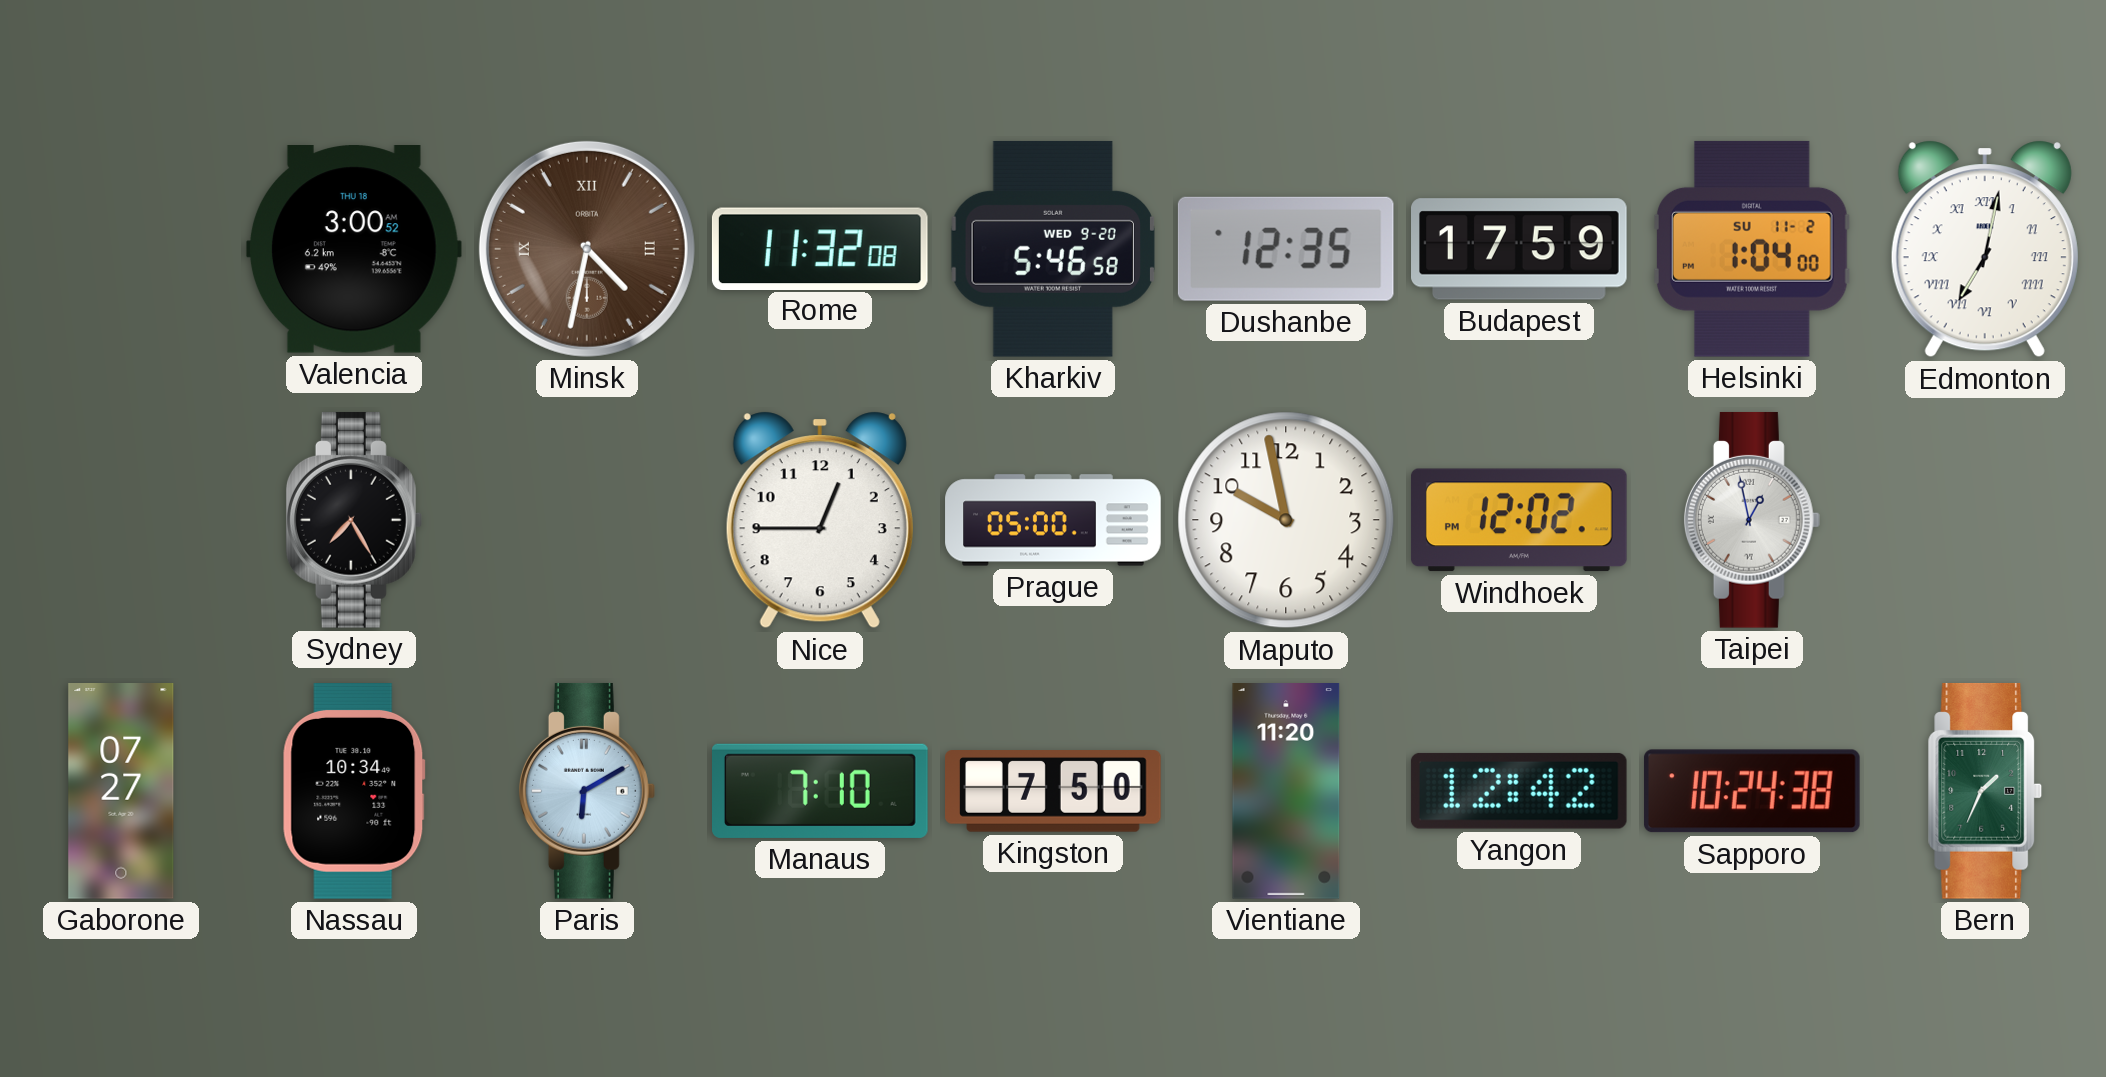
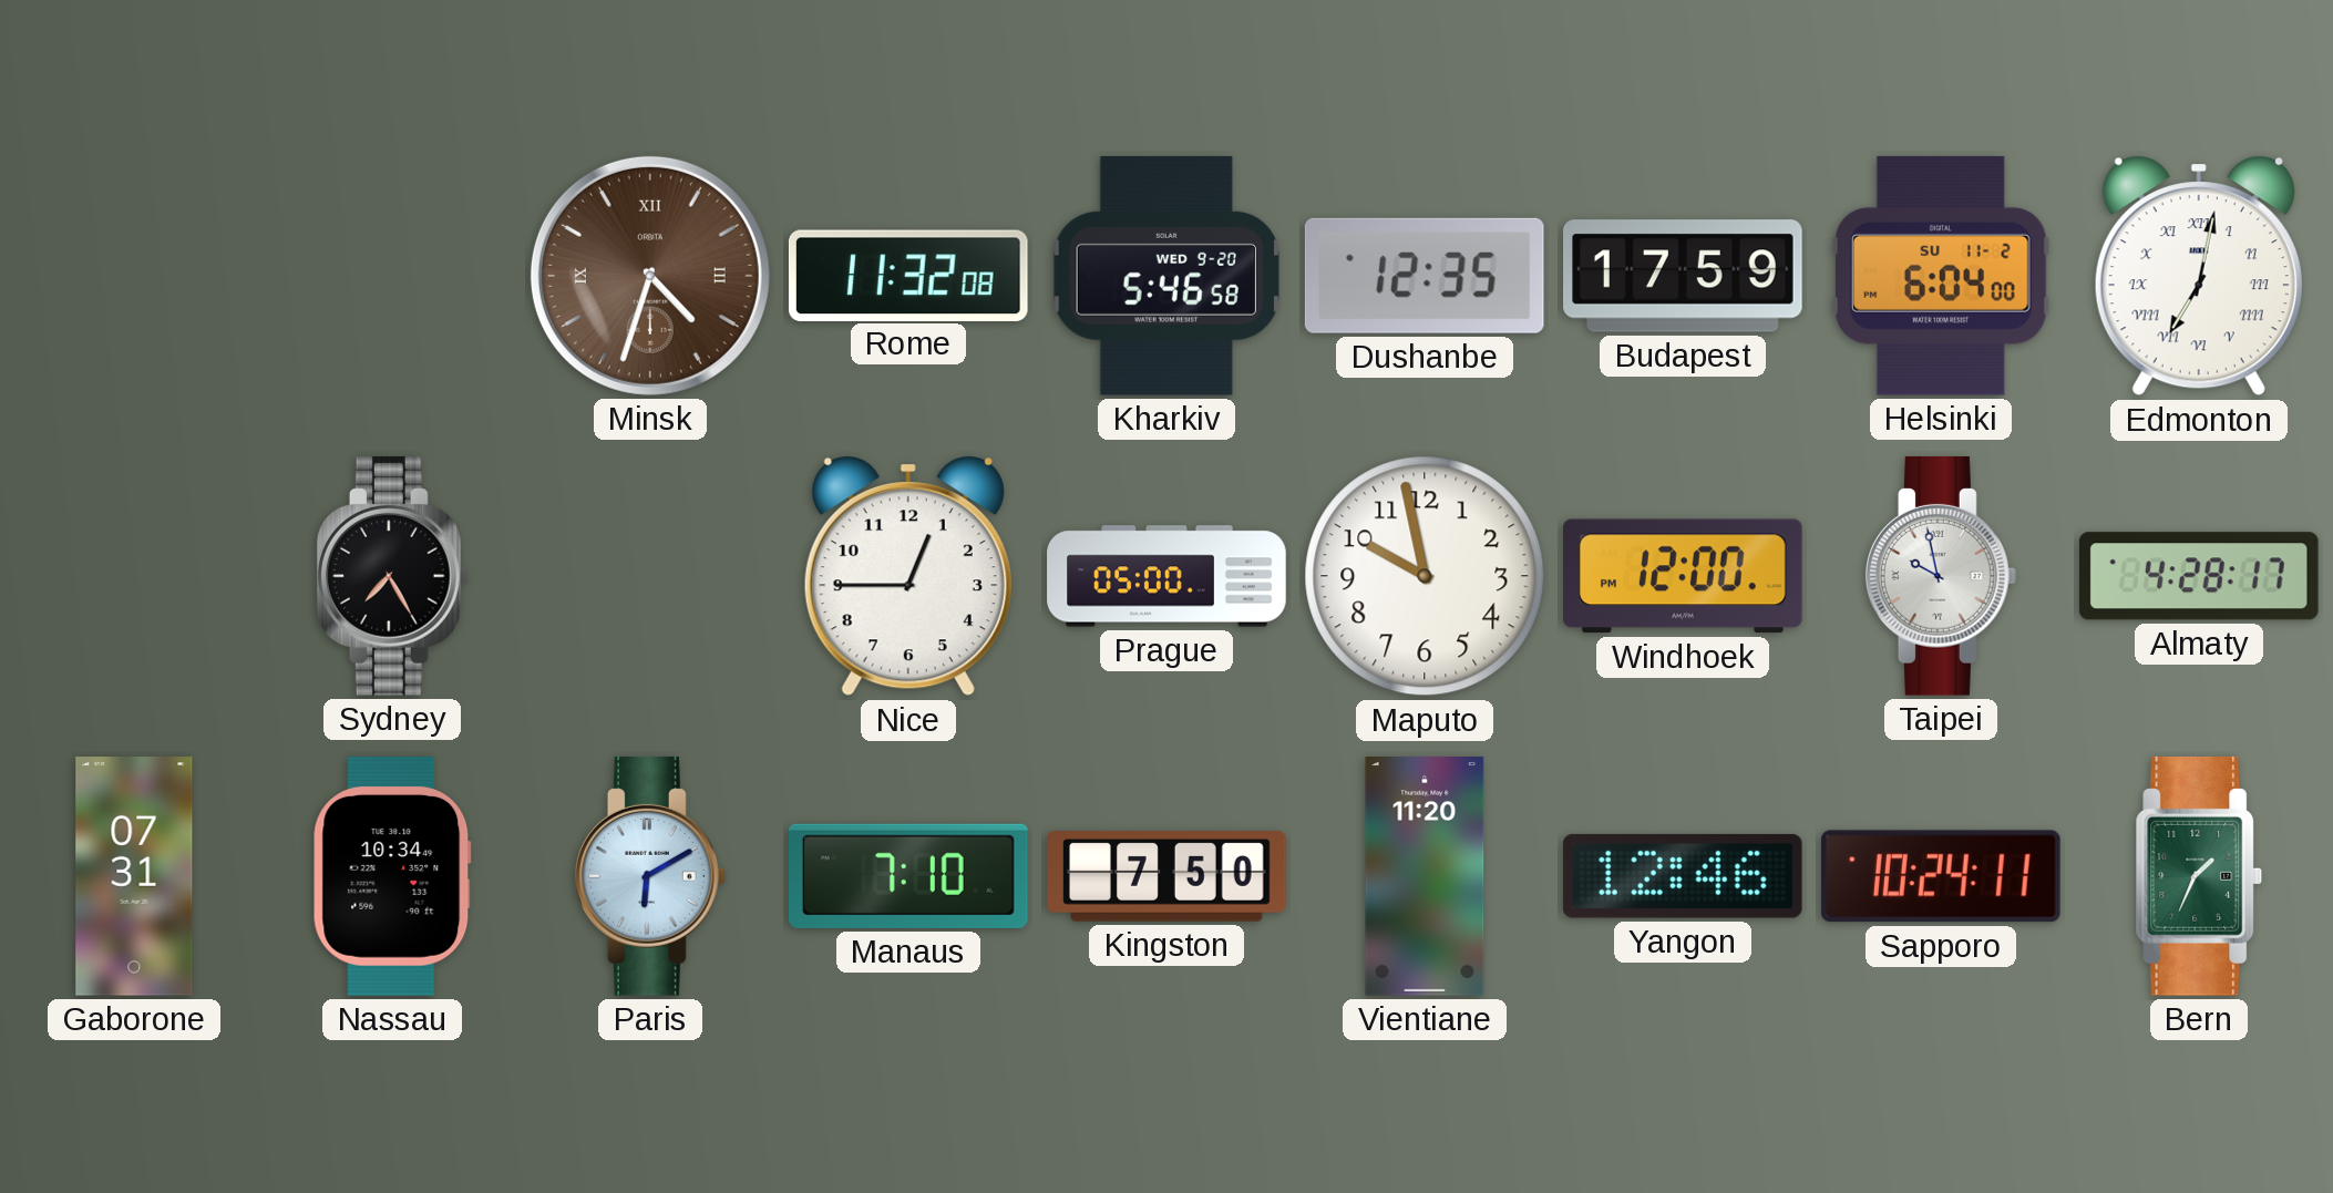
Valencia: 3:00 -> none
Minsk: 4:32 -> 4:33
Helsinki: 1:04 -> 6:04
Windhoek: 12:02 -> 12:00
Taipei: 12:58 -> 9:58
Almaty: none -> 4:28
Gaborone: 07:27 -> 07:31
Yangon: 12:42 -> 12:46
Sapporo: 10:24:38 -> 10:24:11
